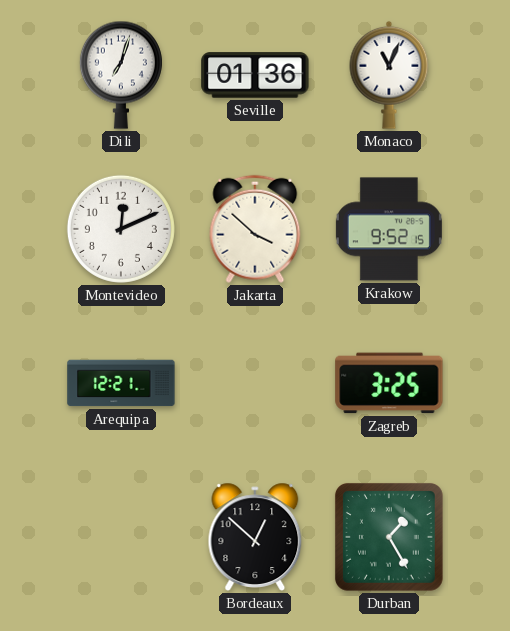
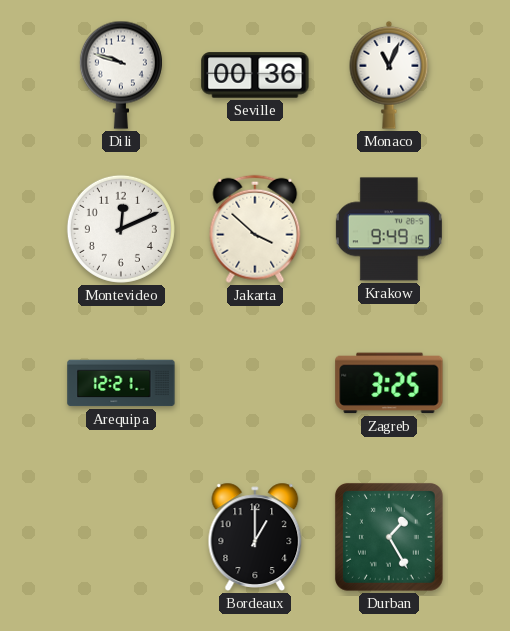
Dili: 7:03 -> 9:48
Seville: 01:36 -> 00:36
Krakow: 9:52 -> 9:49
Bordeaux: 12:52 -> 1:00
